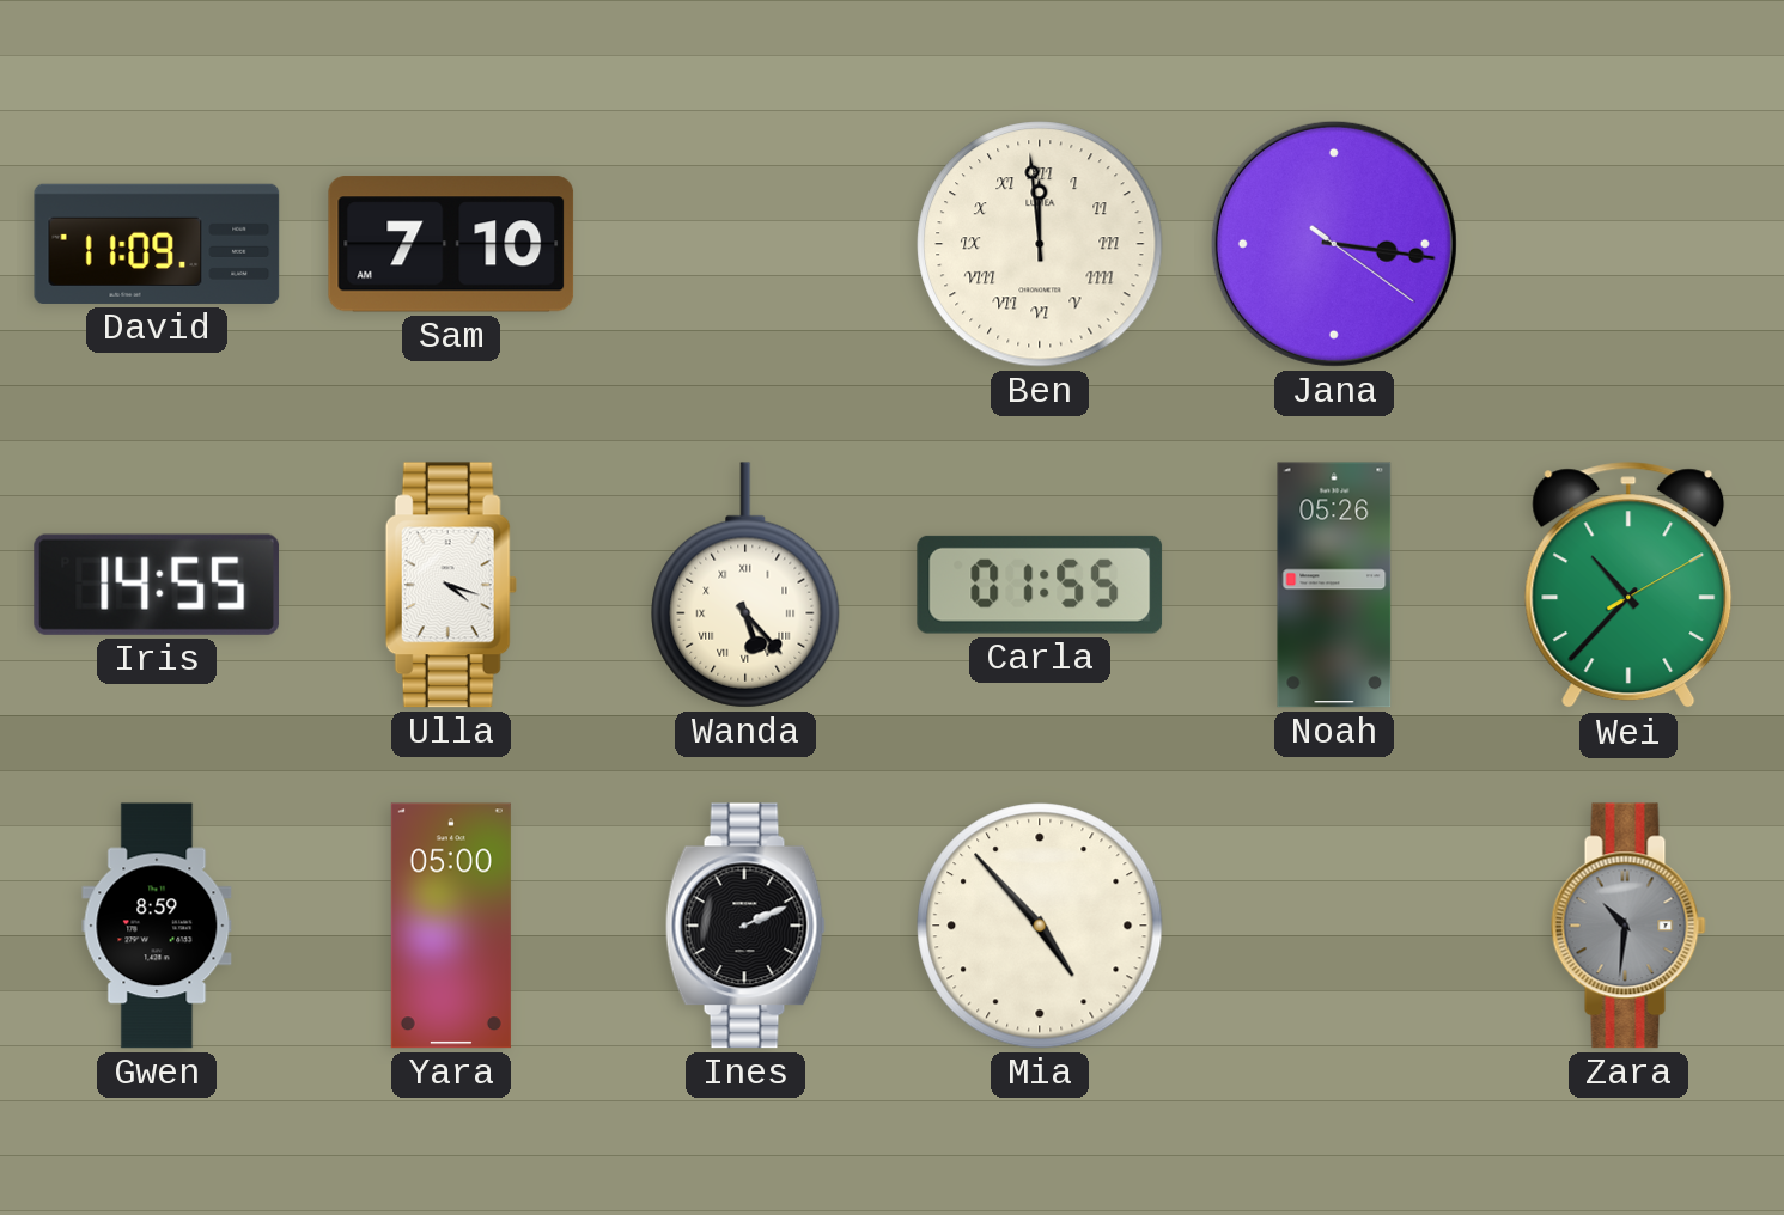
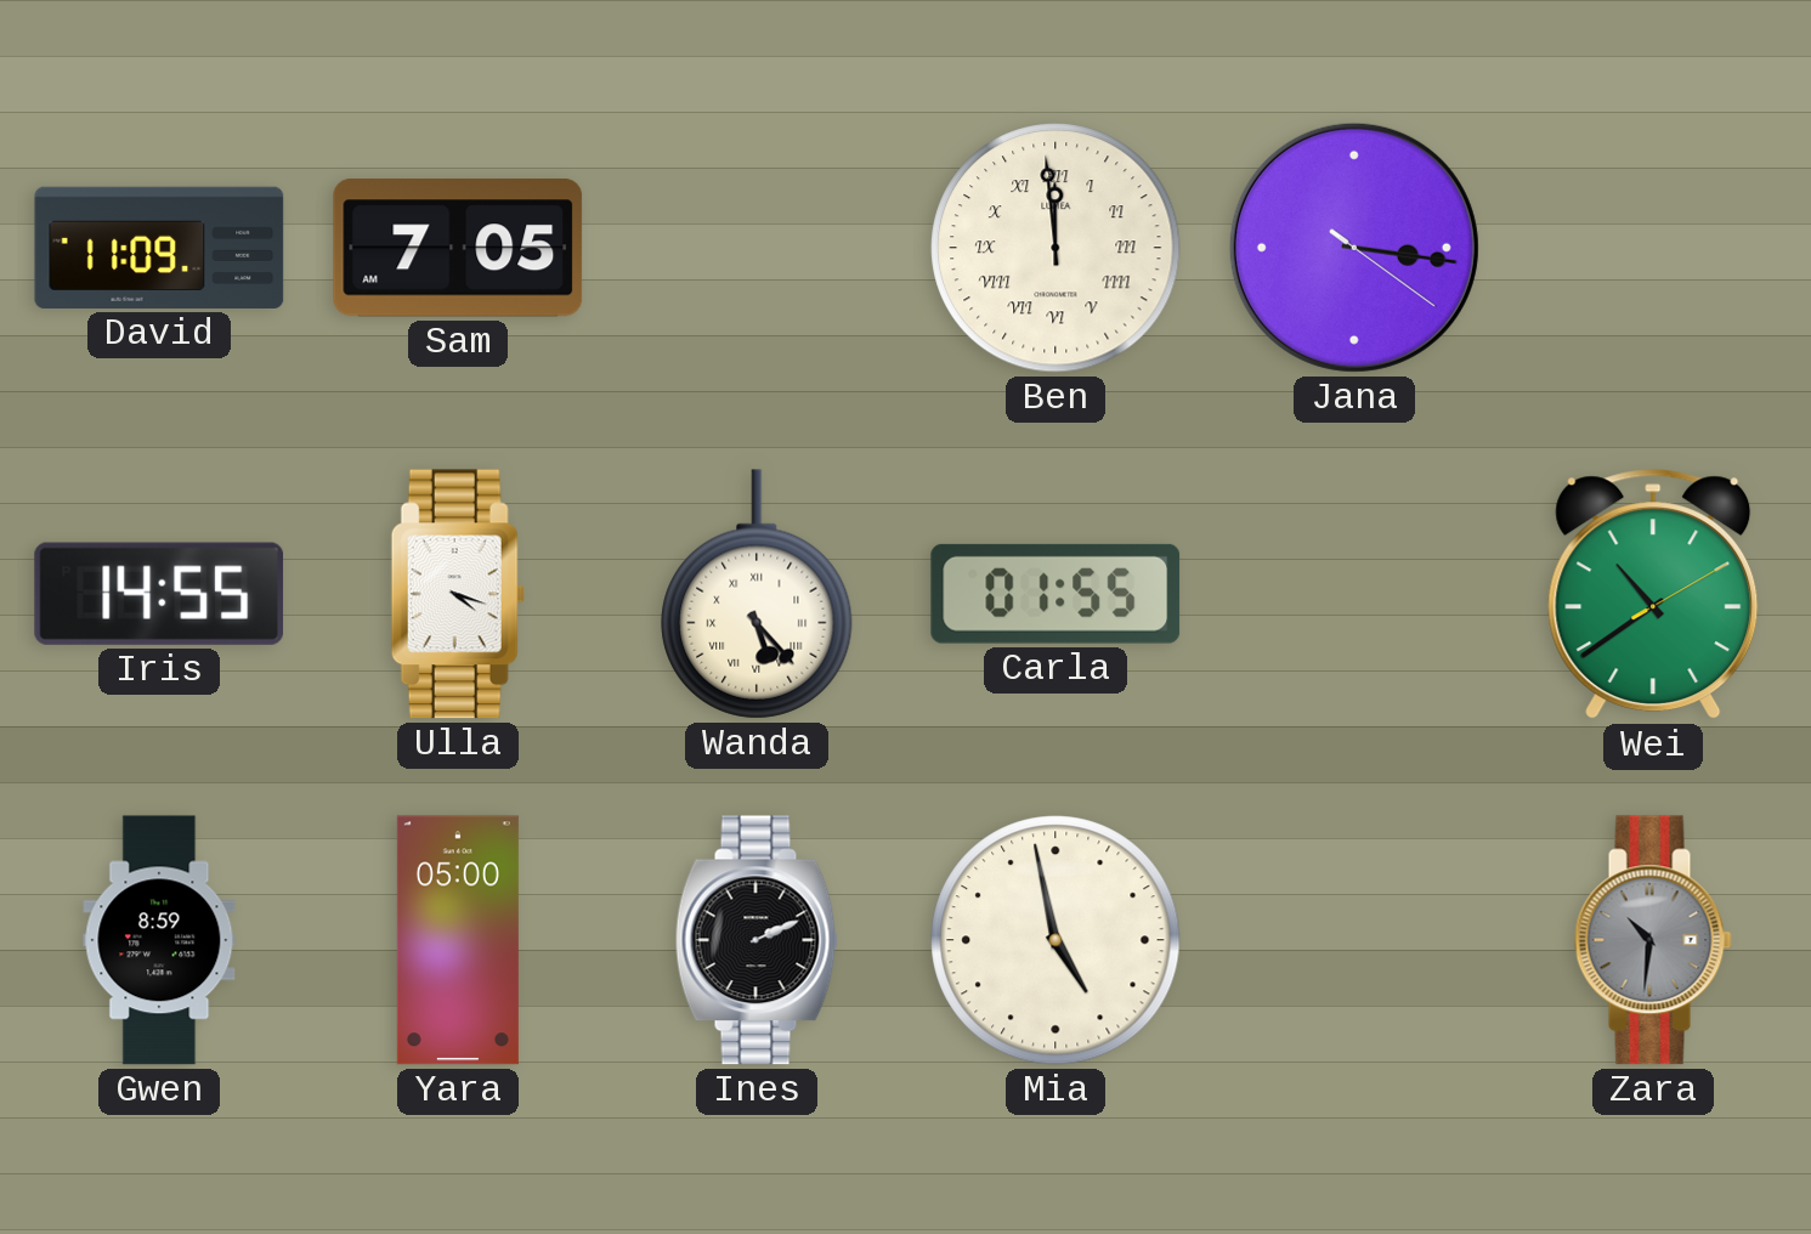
Sam: 7:10 -> 7:05
Noah: 05:26 -> none
Wei: 10:37 -> 10:39
Mia: 4:53 -> 4:58
